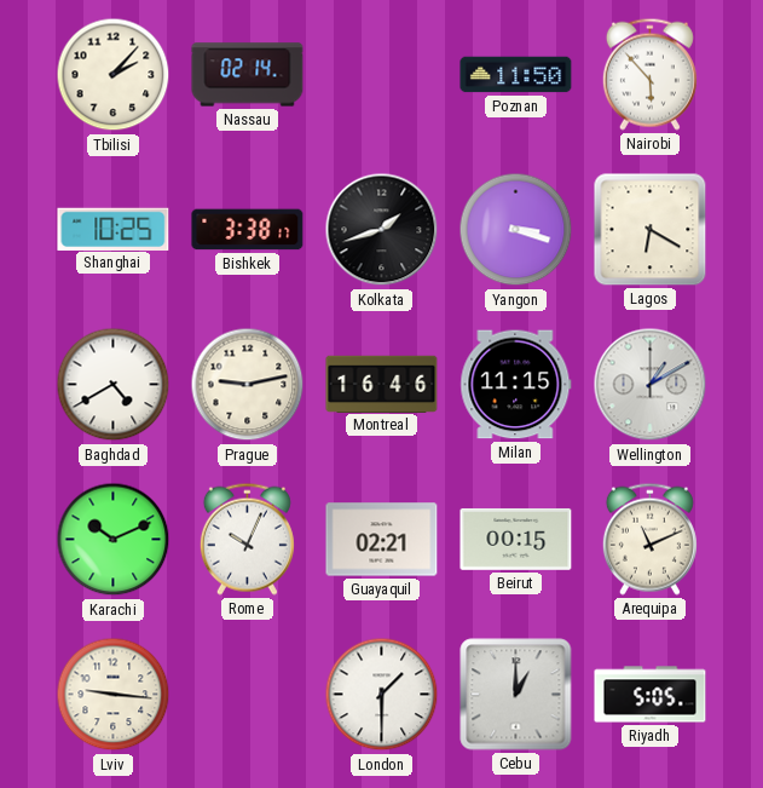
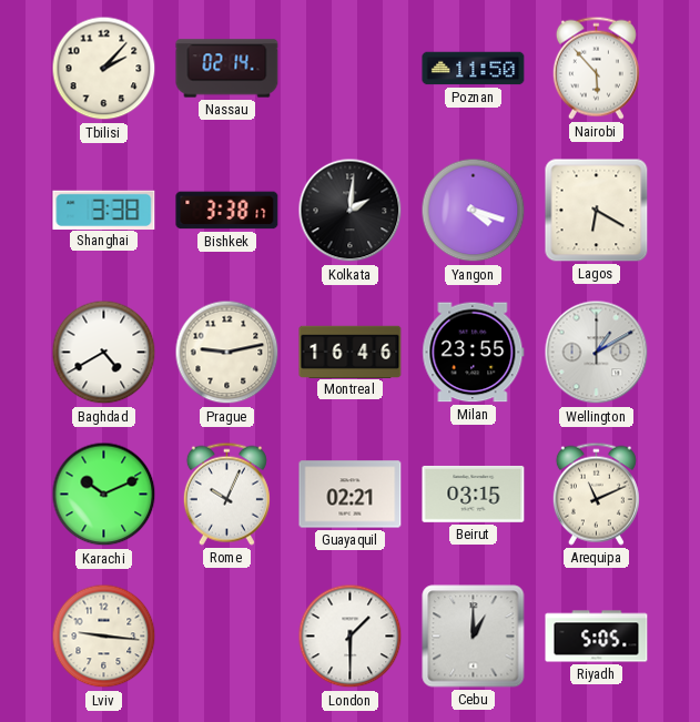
Shanghai: 10:25 -> 3:38
Kolkata: 1:42 -> 2:01
Yangon: 3:18 -> 4:18
Milan: 11:15 -> 23:55
Beirut: 00:15 -> 03:15
